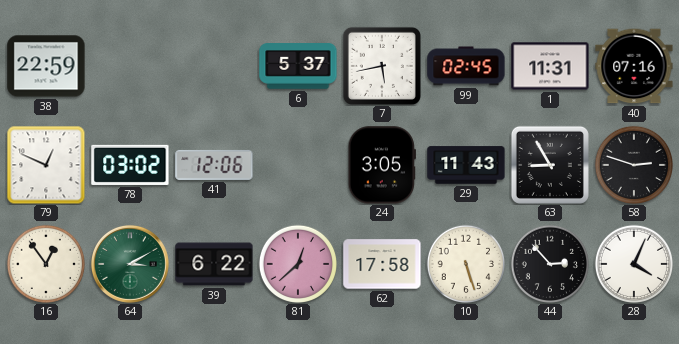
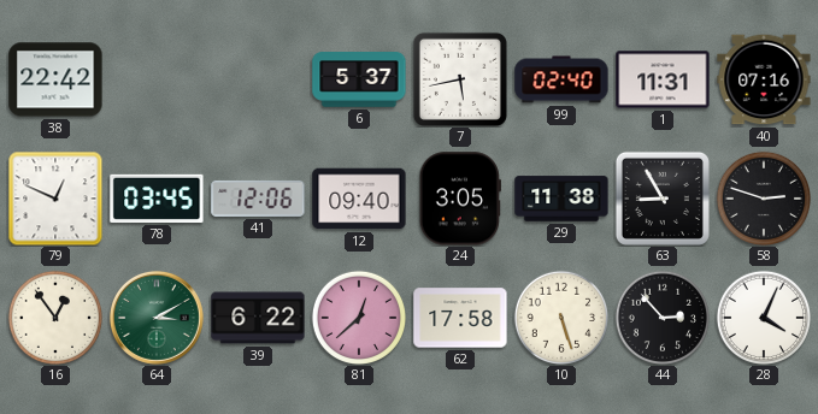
38: 22:59 -> 22:42
99: 02:45 -> 02:40
78: 03:02 -> 03:45
12: none -> 09:40
29: 11:43 -> 11:38
